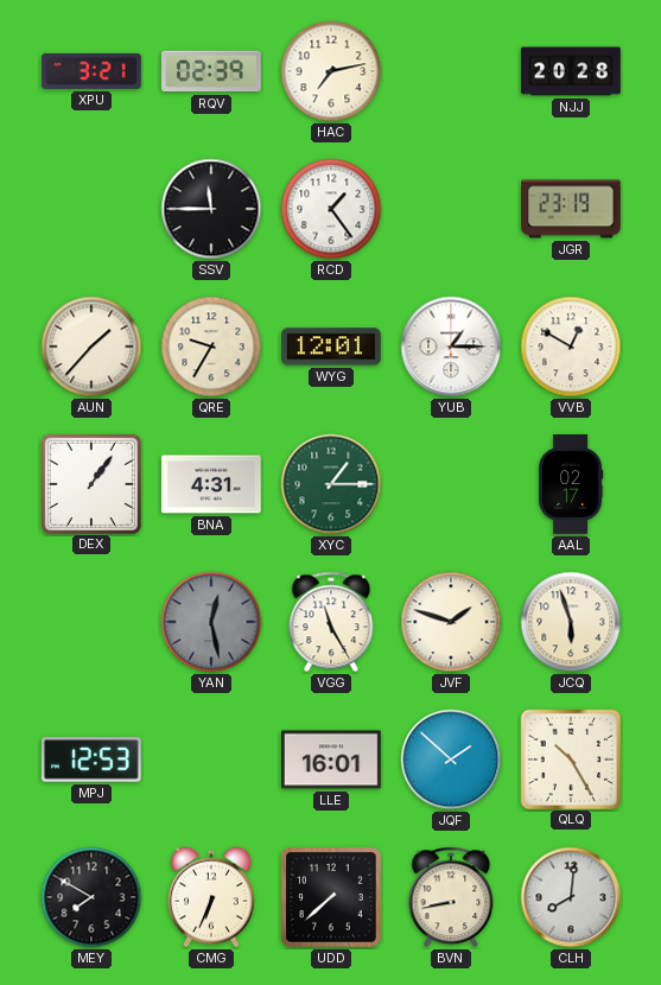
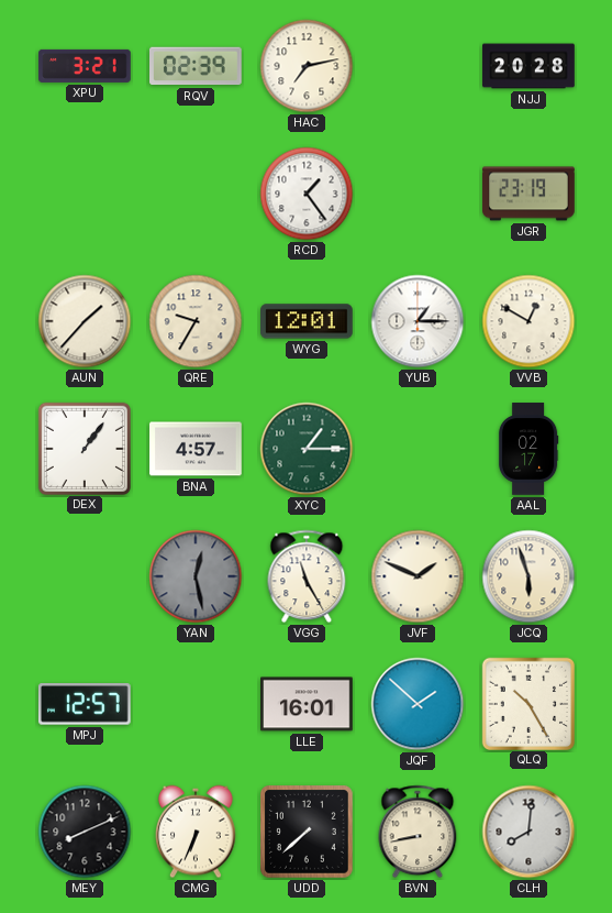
SSV: 11:45 -> none
BNA: 4:31 -> 4:57
JVF: 1:48 -> 1:49
MPJ: 12:53 -> 12:57
MEY: 7:50 -> 8:11
